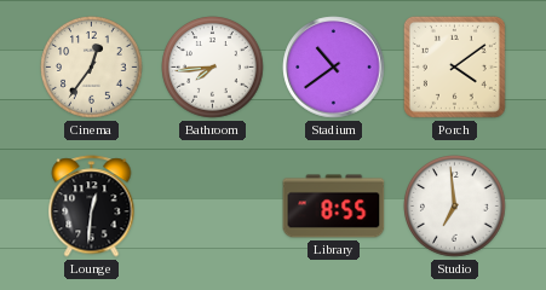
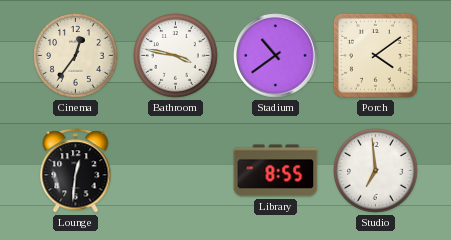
Bathroom: 7:44 -> 3:47
